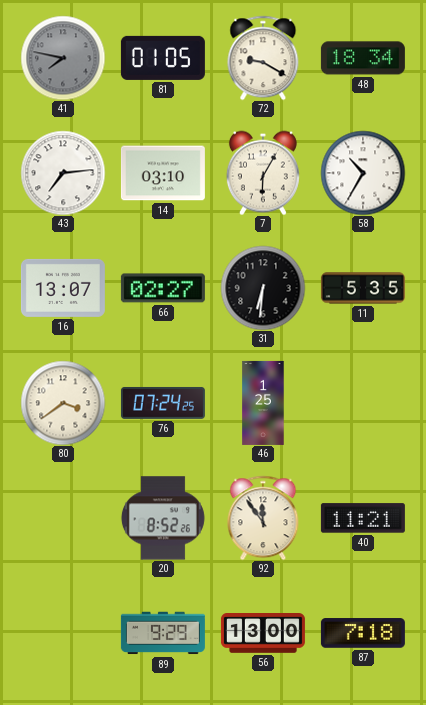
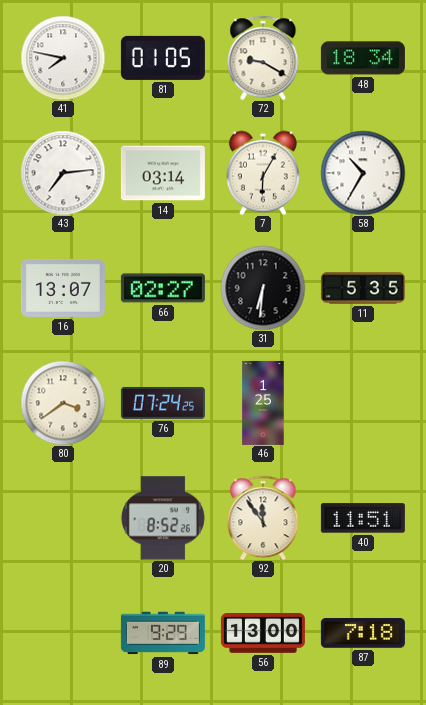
41 dial: grey -> white
14: 03:10 -> 03:14
40: 11:21 -> 11:51
